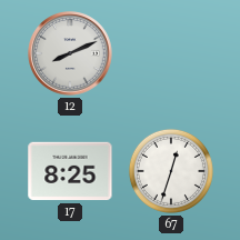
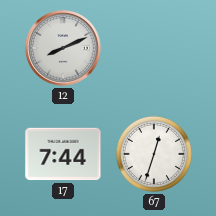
17: 8:25 -> 7:44
